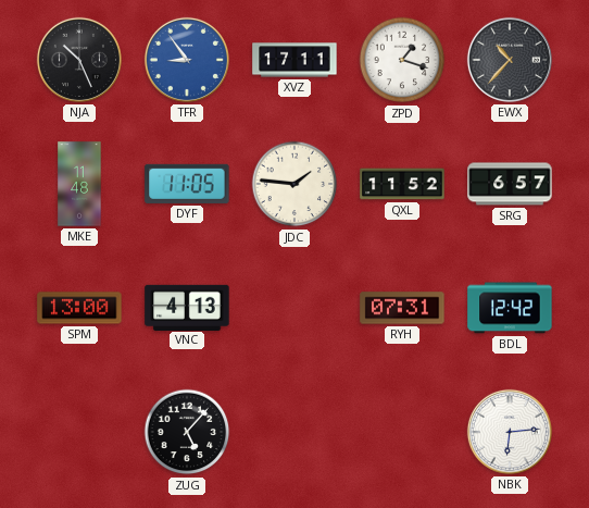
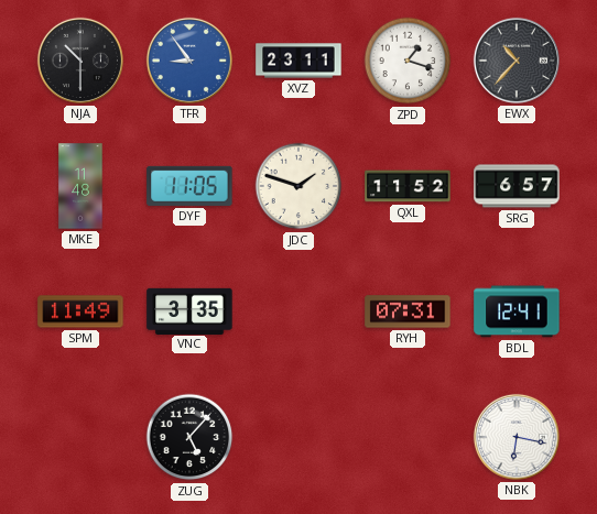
NJA: 10:26 -> 10:30
XVZ: 17:11 -> 23:11
JDC: 1:46 -> 1:48
SPM: 13:00 -> 11:49
VNC: 4:13 -> 3:35
BDL: 12:42 -> 12:41
NBK: 6:14 -> 6:17
